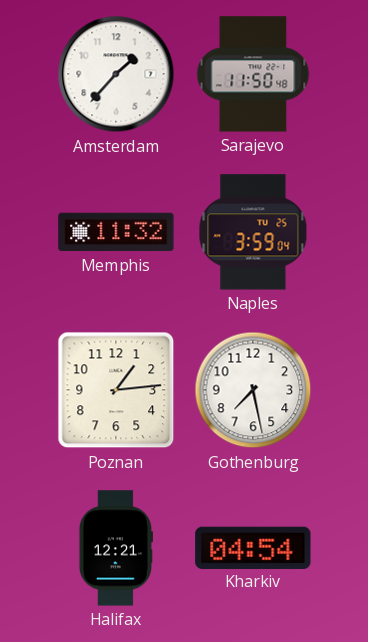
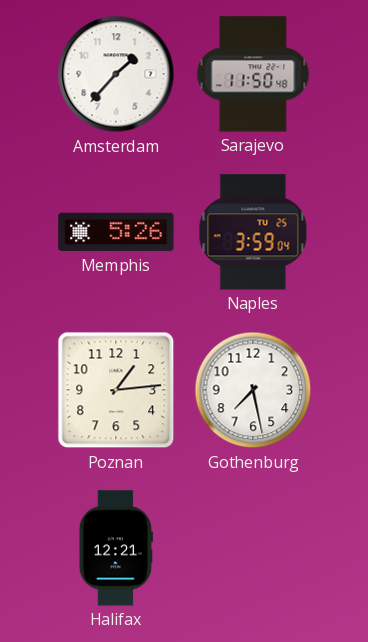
Memphis: 11:32 -> 5:26
Kharkiv: 04:54 -> none
